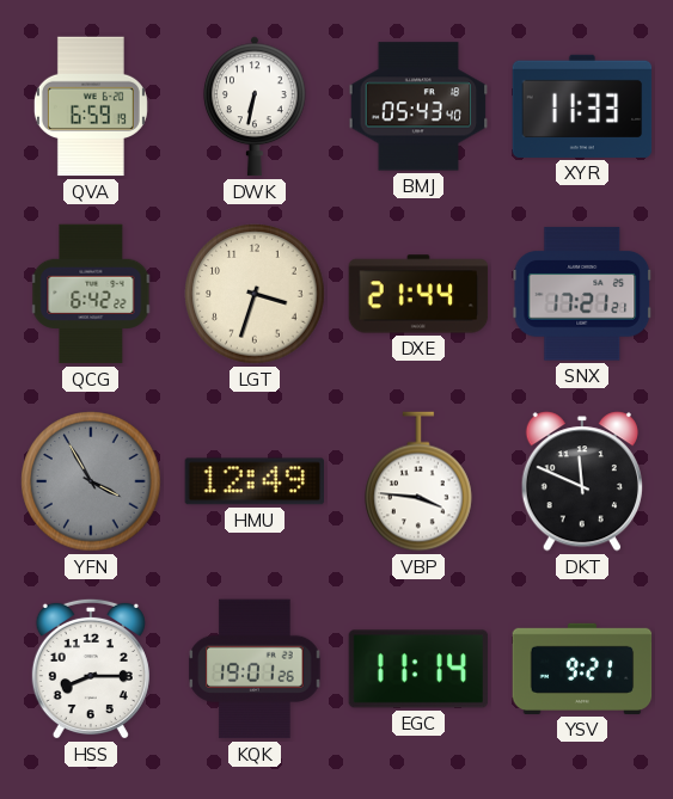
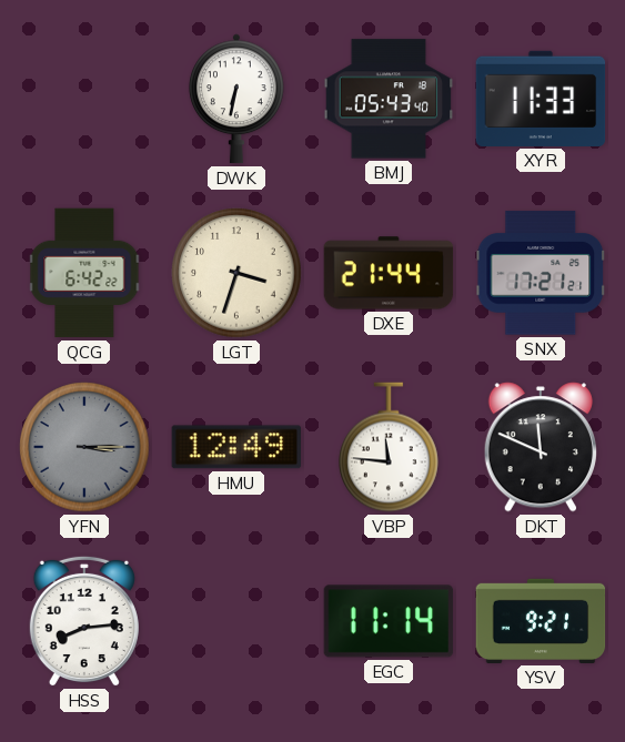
QVA: 6:59 -> none
YFN: 3:55 -> 3:15
VBP: 3:46 -> 11:46
HSS: 8:15 -> 8:14
KQK: 19:01 -> none
